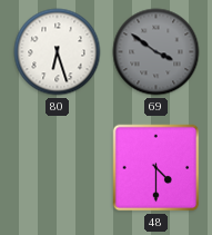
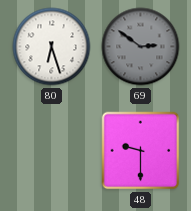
69: 3:51 -> 2:51
48: 4:30 -> 9:30
